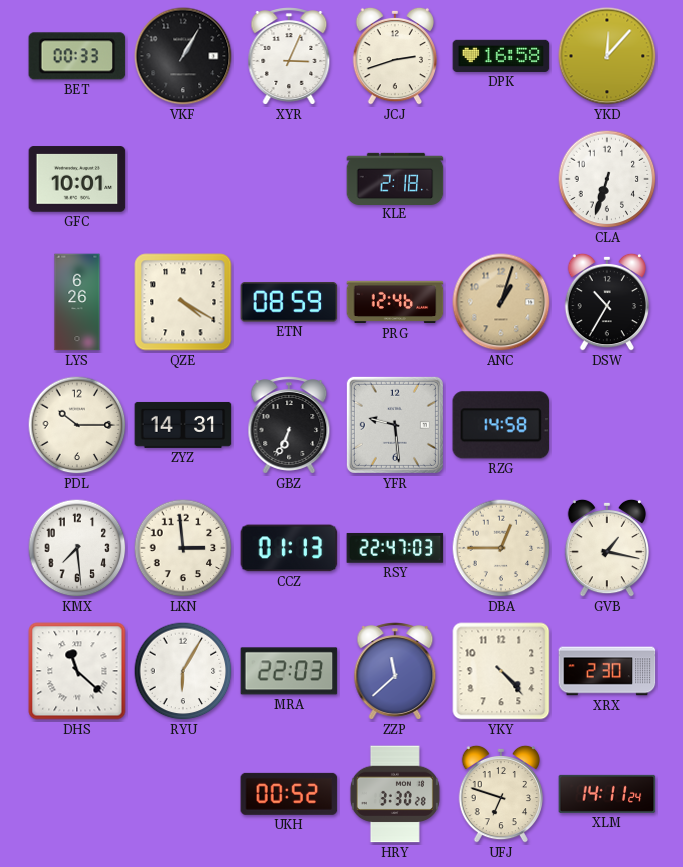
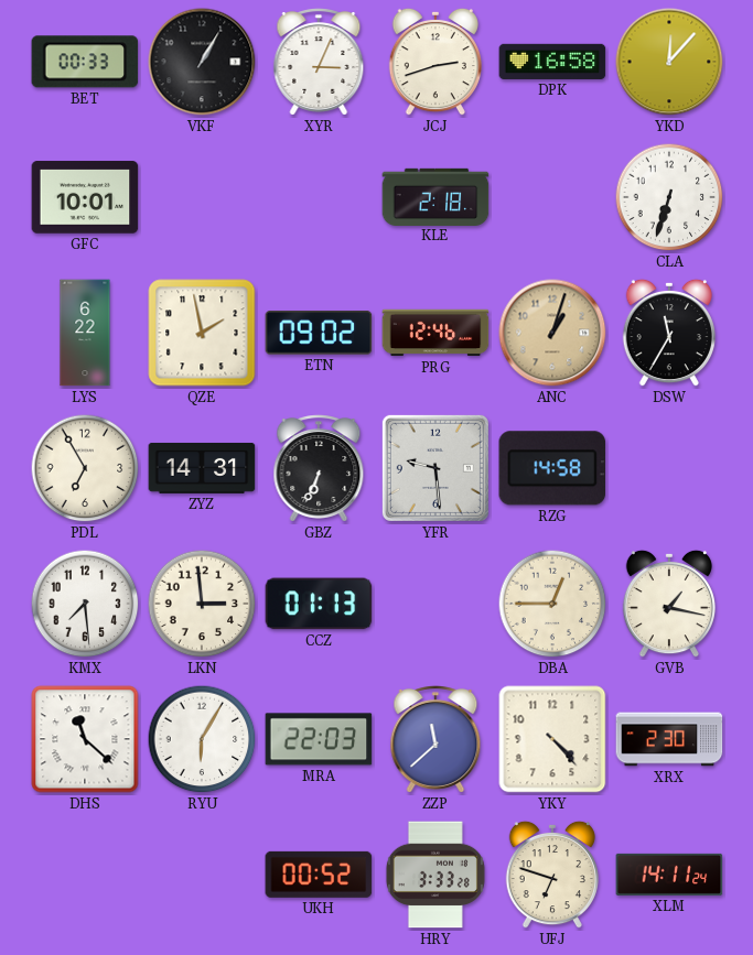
LYS: 6:26 -> 6:22
QZE: 4:20 -> 1:58
ETN: 08:59 -> 09:02
DSW: 10:35 -> 11:35
PDL: 10:15 -> 6:55
RSY: 22:47 -> none
HRY: 3:30 -> 3:33
